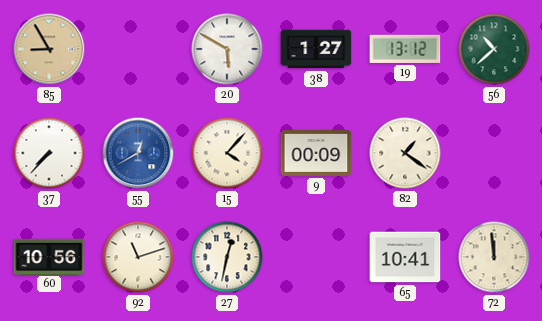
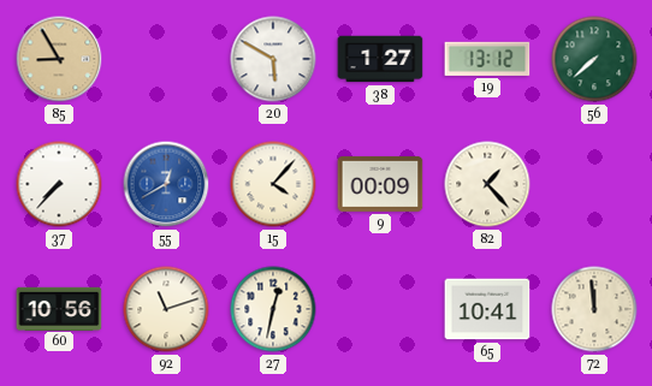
56: 10:38 -> 7:38
82: 1:21 -> 1:23
